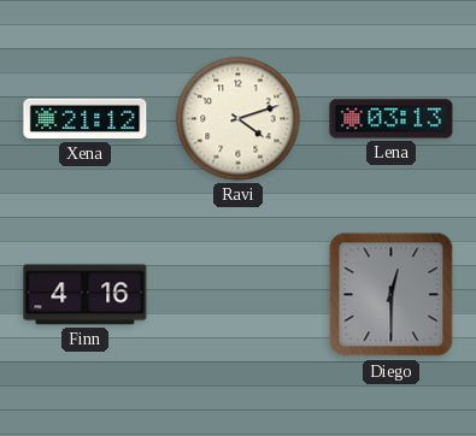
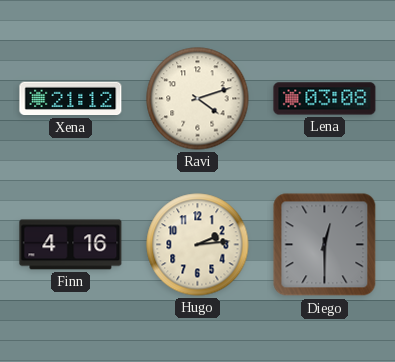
Lena: 03:13 -> 03:08
Hugo: none -> 2:14
